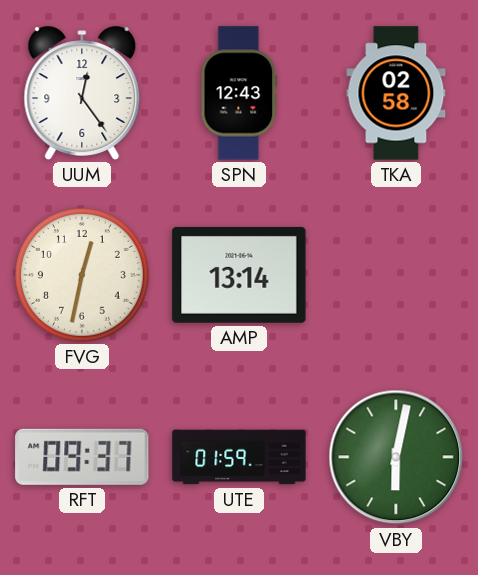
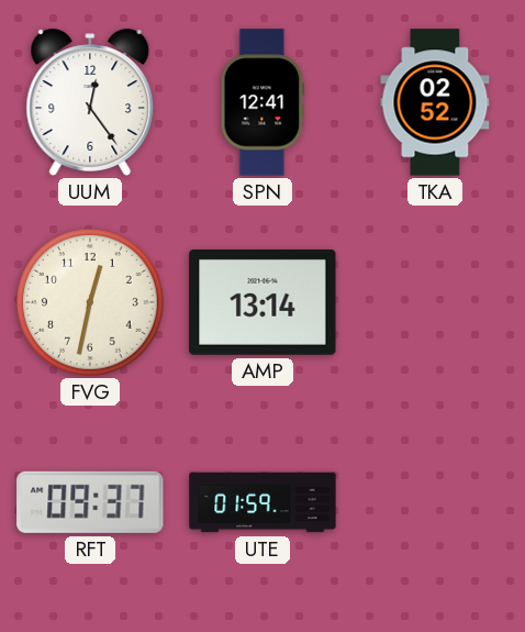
SPN: 12:43 -> 12:41
TKA: 02:58 -> 02:52
VBY: 6:02 -> none
